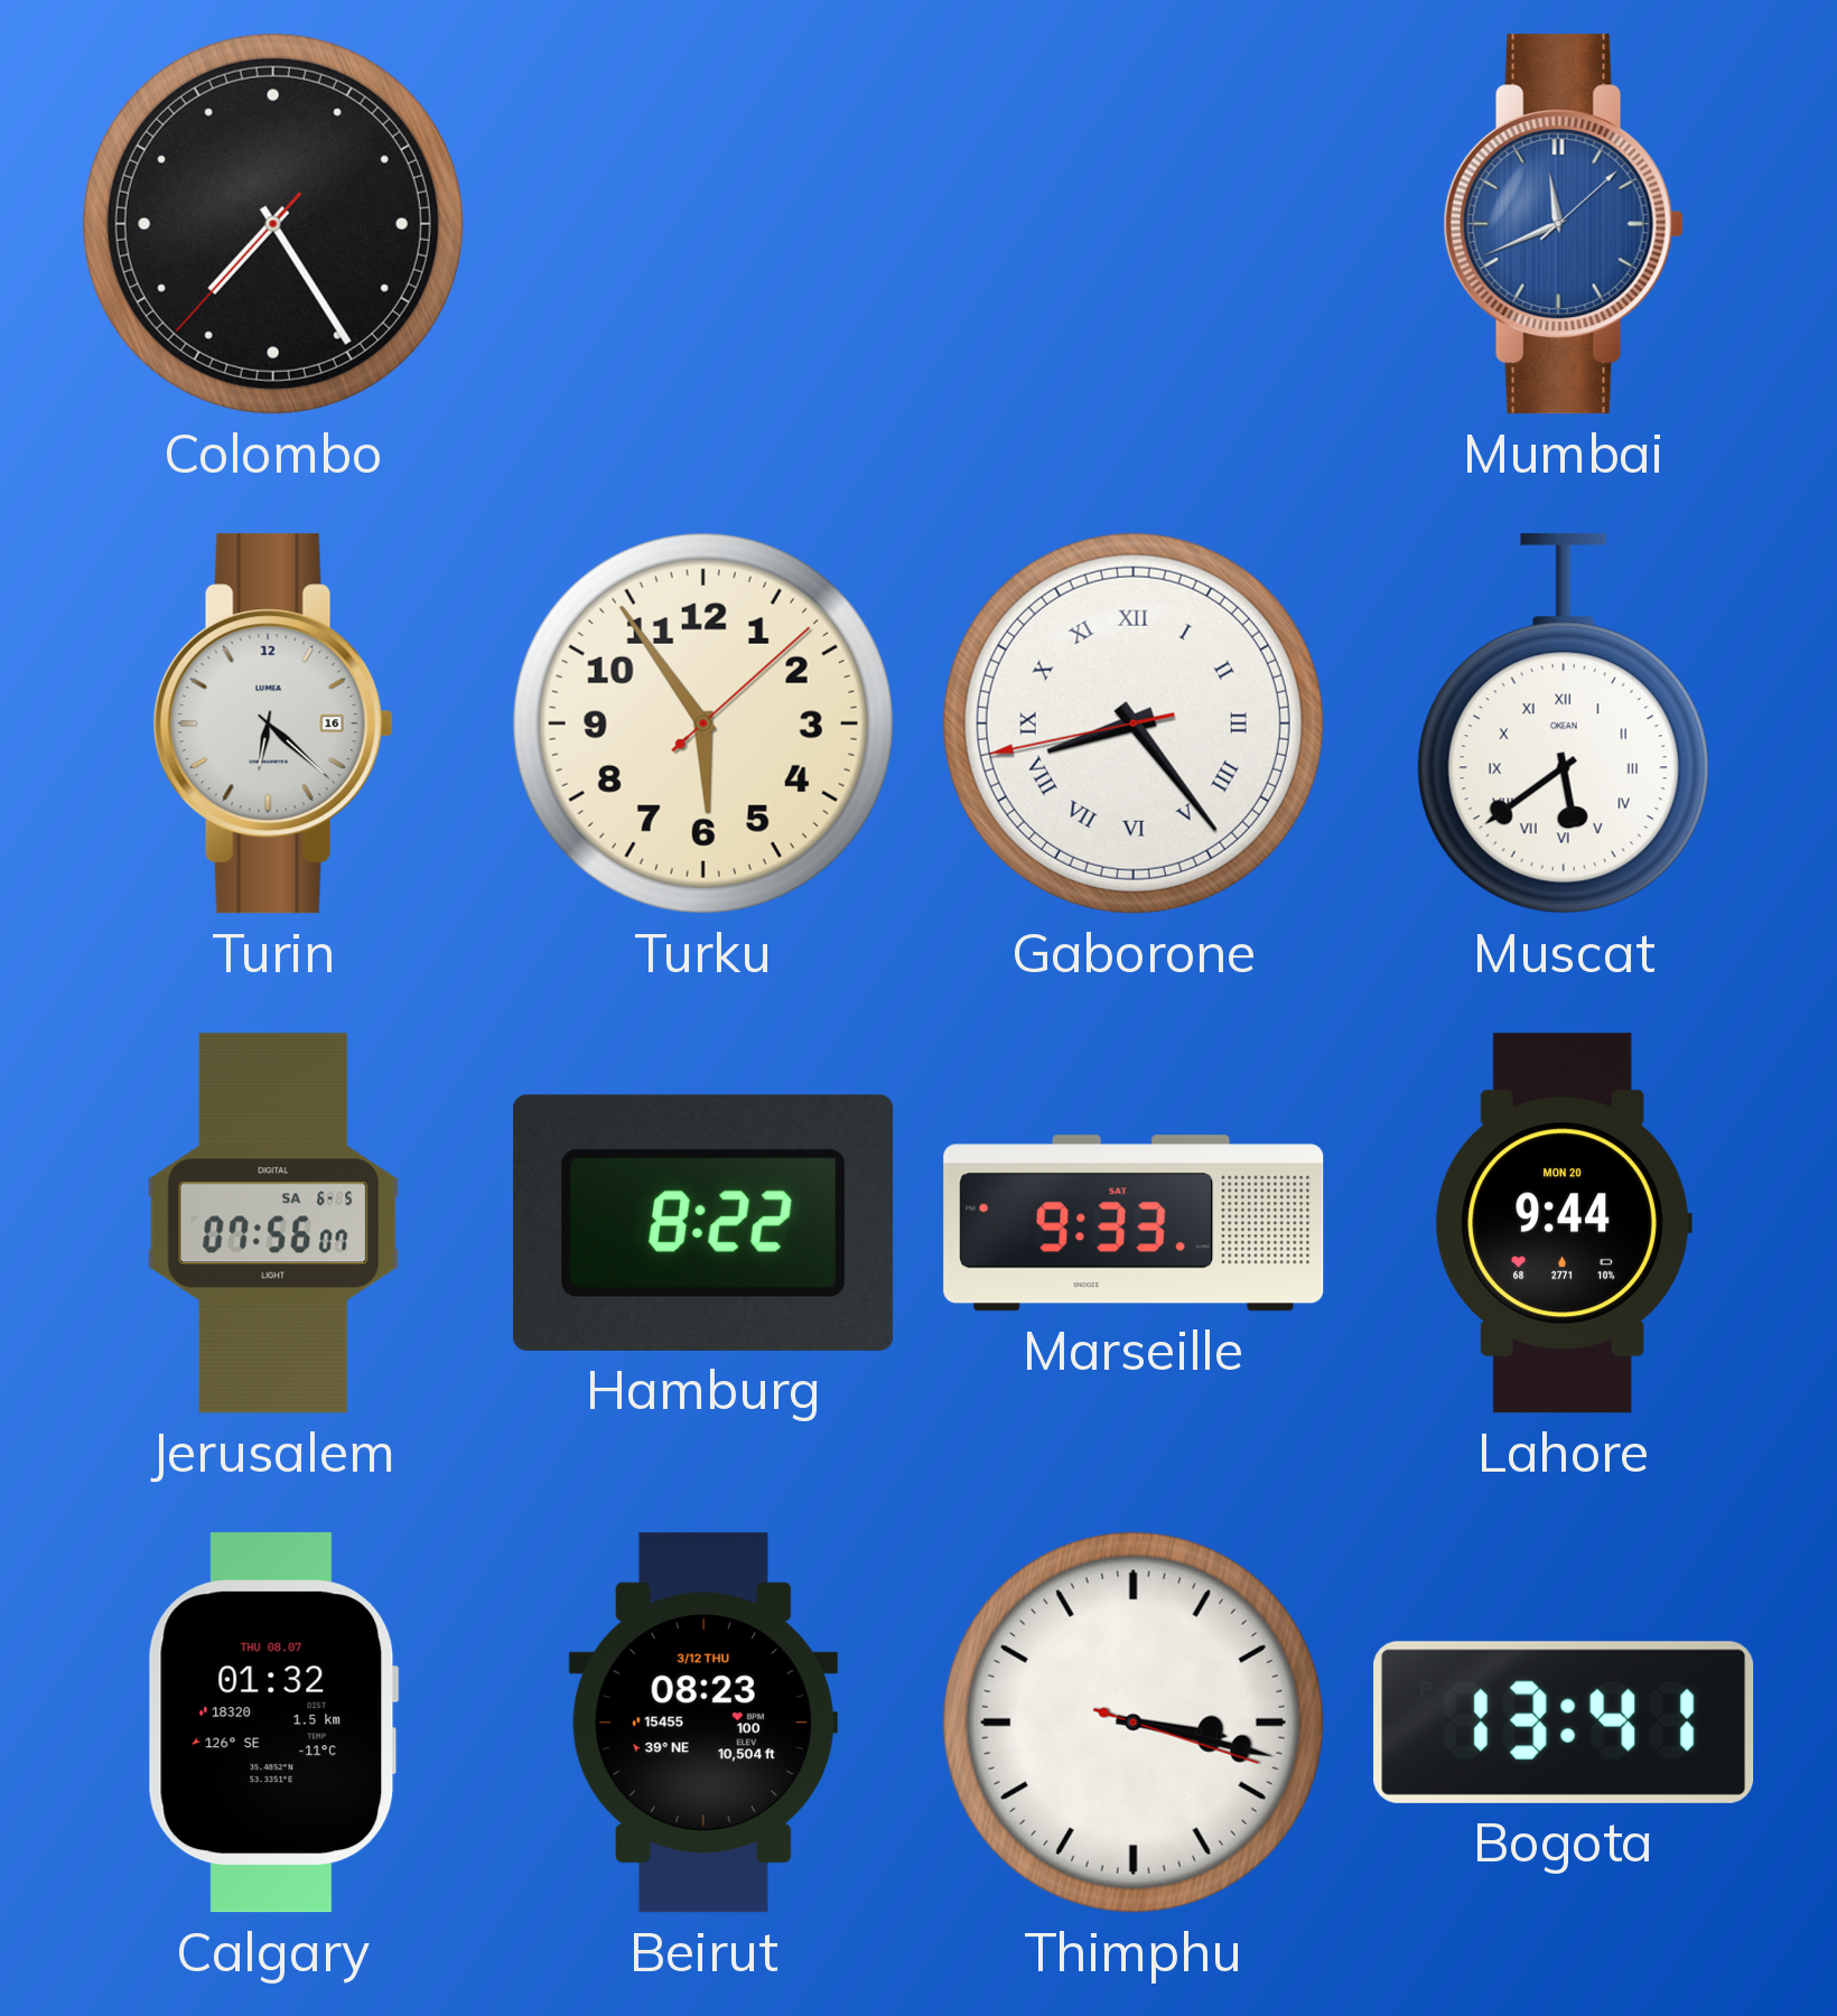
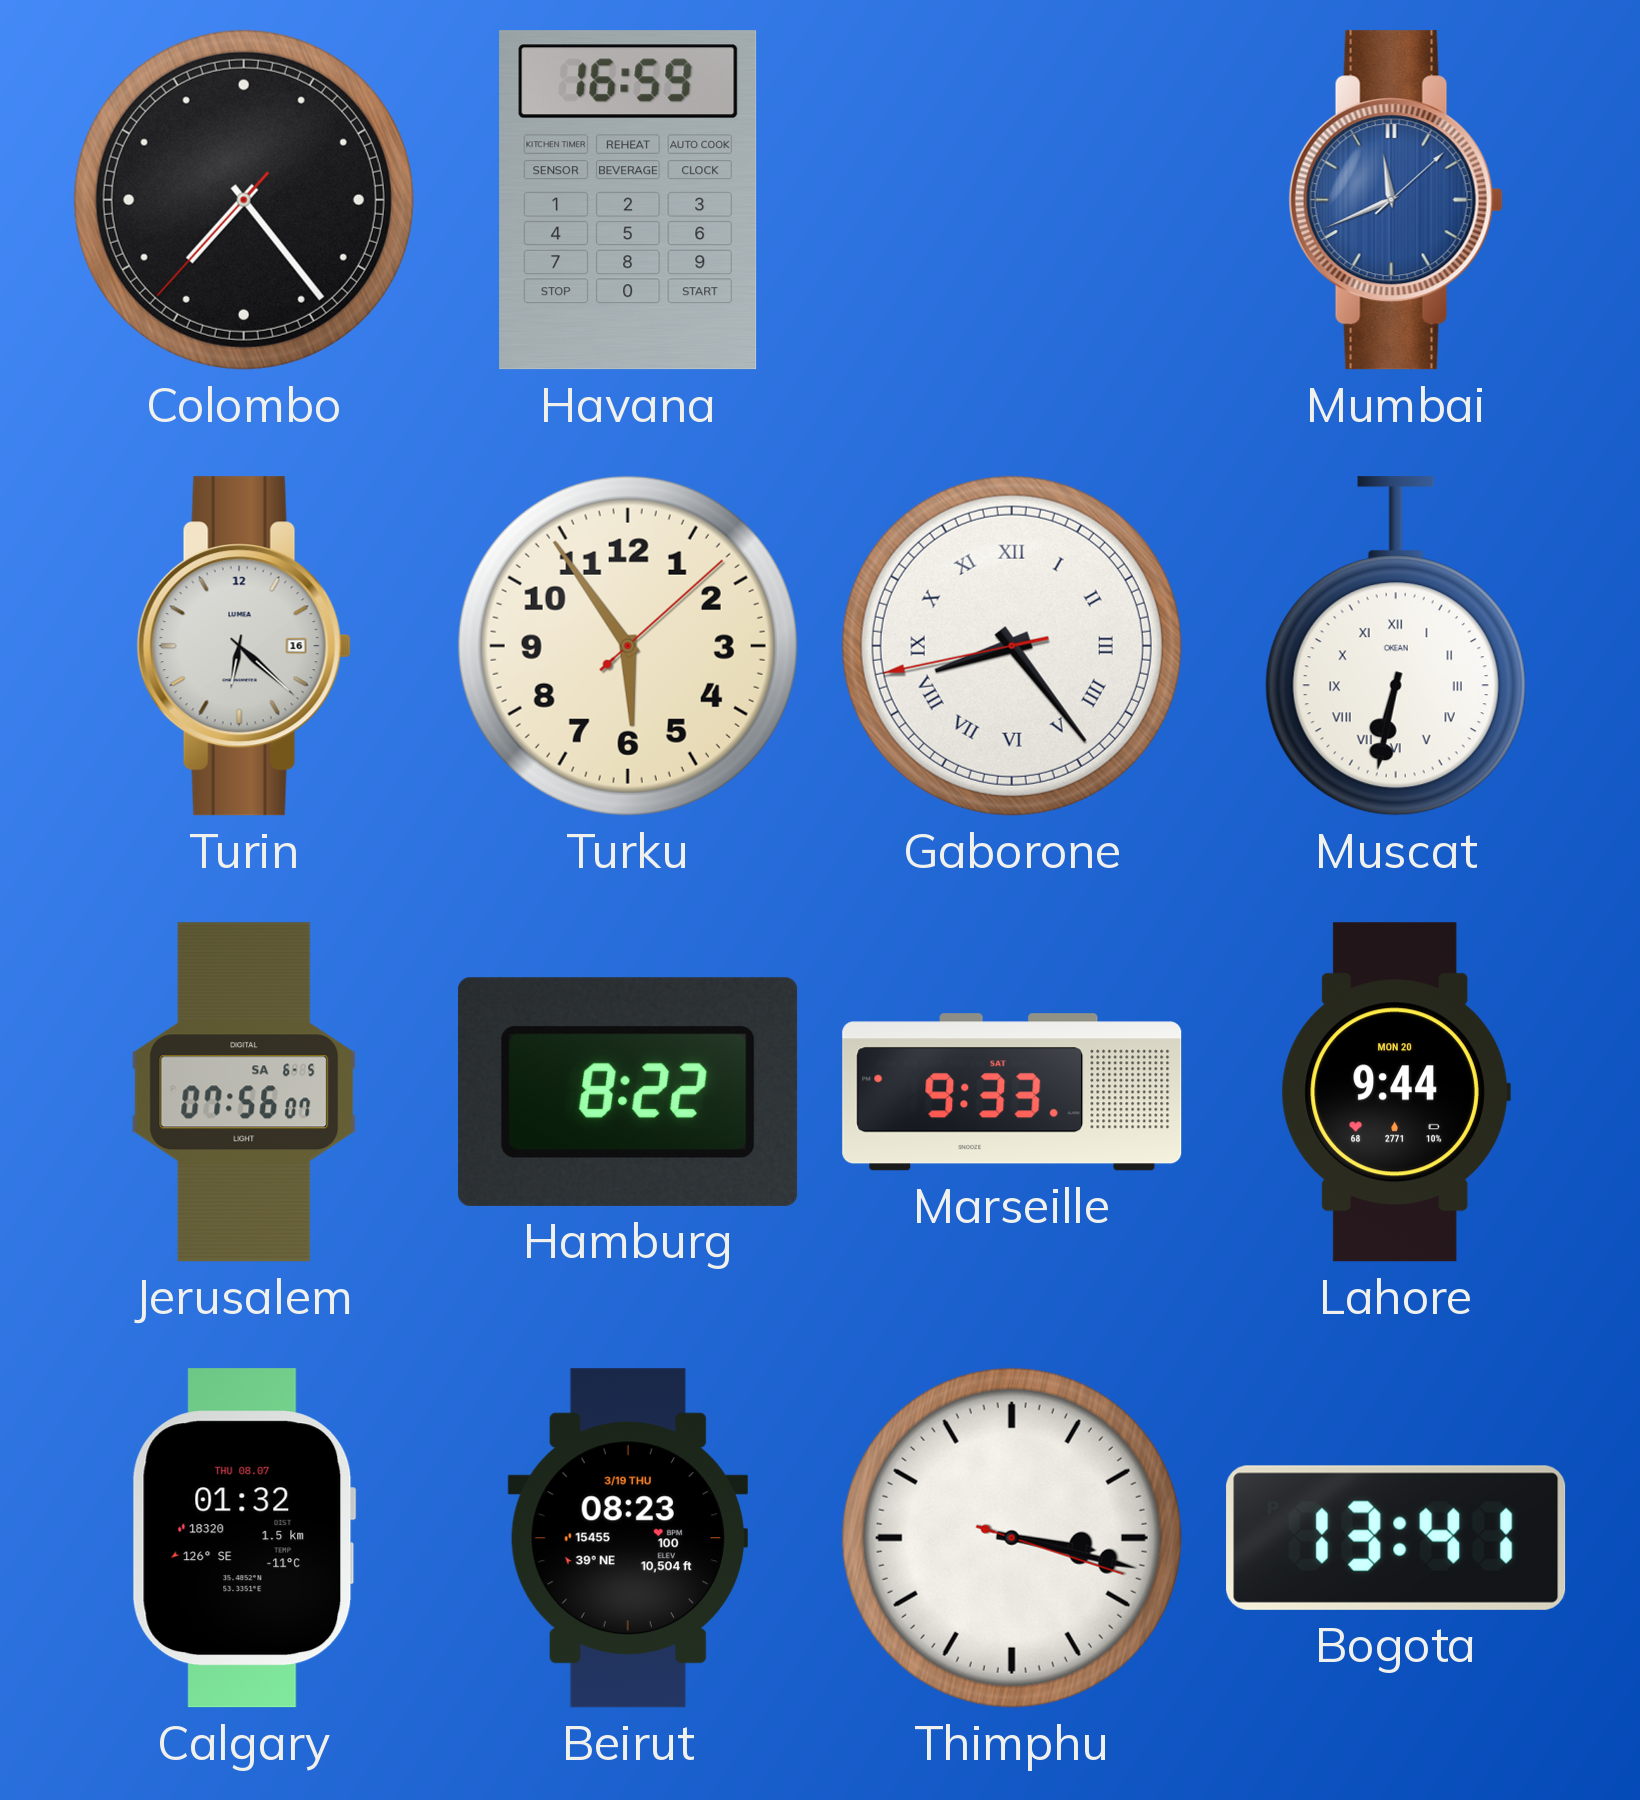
Colombo: 7:24 -> 7:23
Havana: none -> 16:59
Muscat: 5:39 -> 6:32
Beirut date: 3/12 THU -> 3/19 THU
